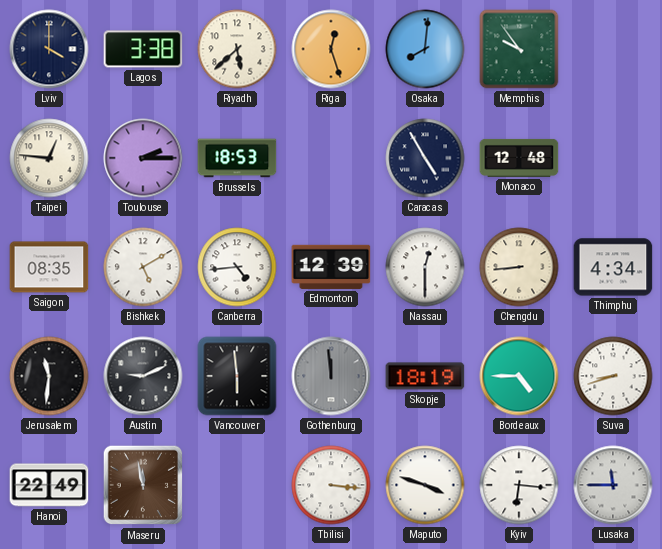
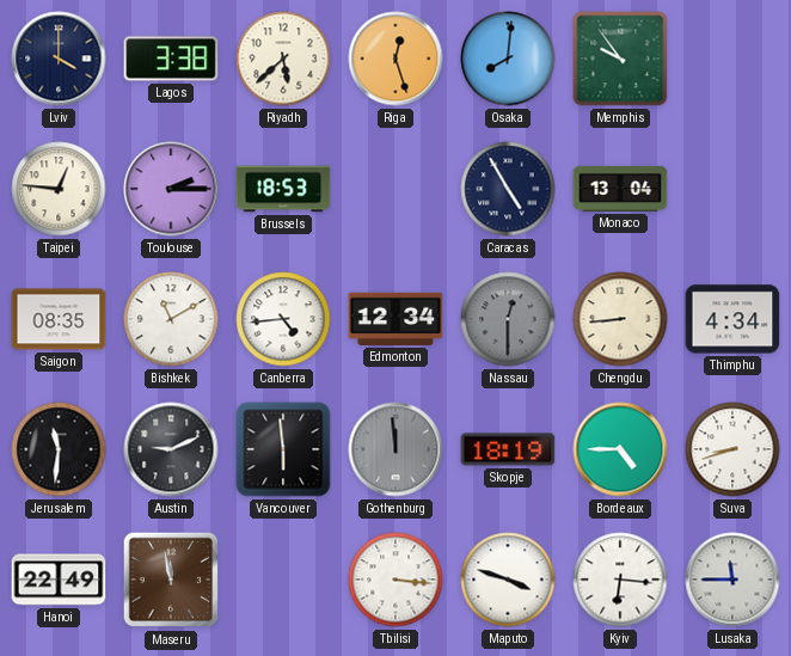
Monaco: 12:48 -> 13:04
Bishkek: 5:10 -> 11:10
Edmonton: 12:39 -> 12:34
Nassau dial: white -> grey
